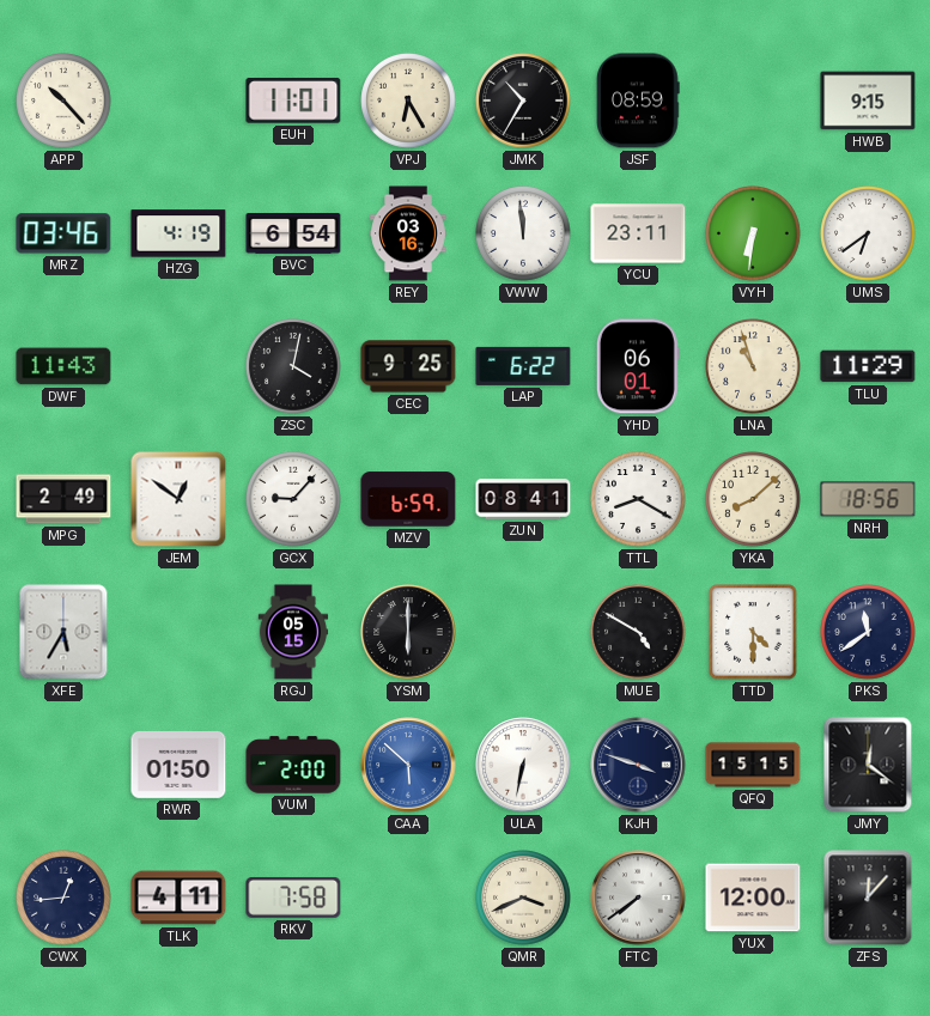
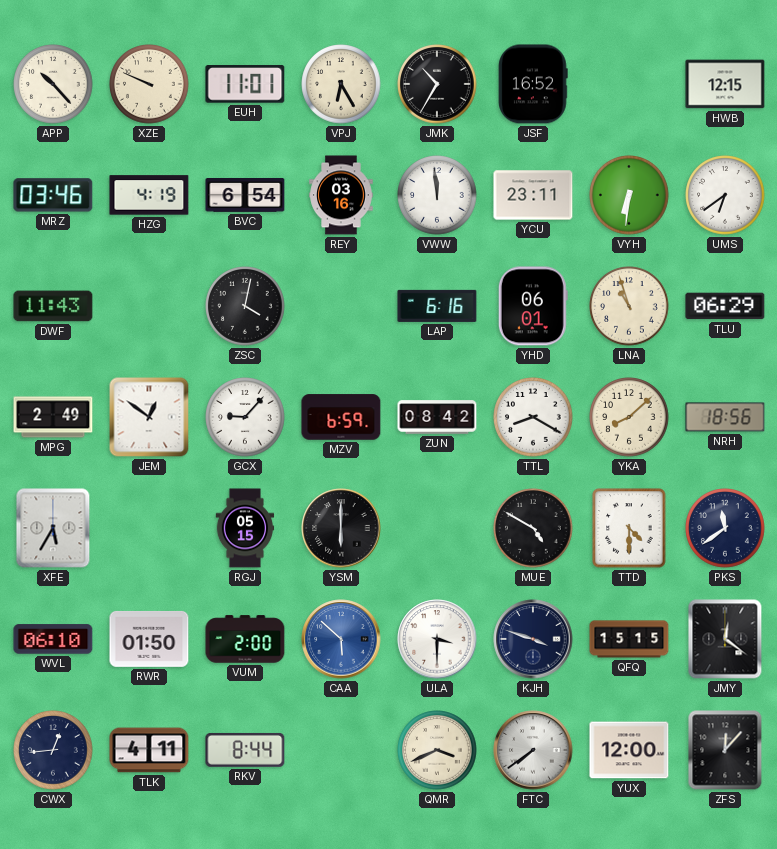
XZE: none -> 9:49
JSF: 08:59 -> 16:52
HWB: 9:15 -> 12:15
CEC: 9:25 -> none
LAP: 6:22 -> 6:16
TLU: 11:29 -> 06:29
ZUN: 08:41 -> 08:42
WVL: none -> 06:10
ULA: 6:32 -> 3:30
RKV: 7:58 -> 8:44
